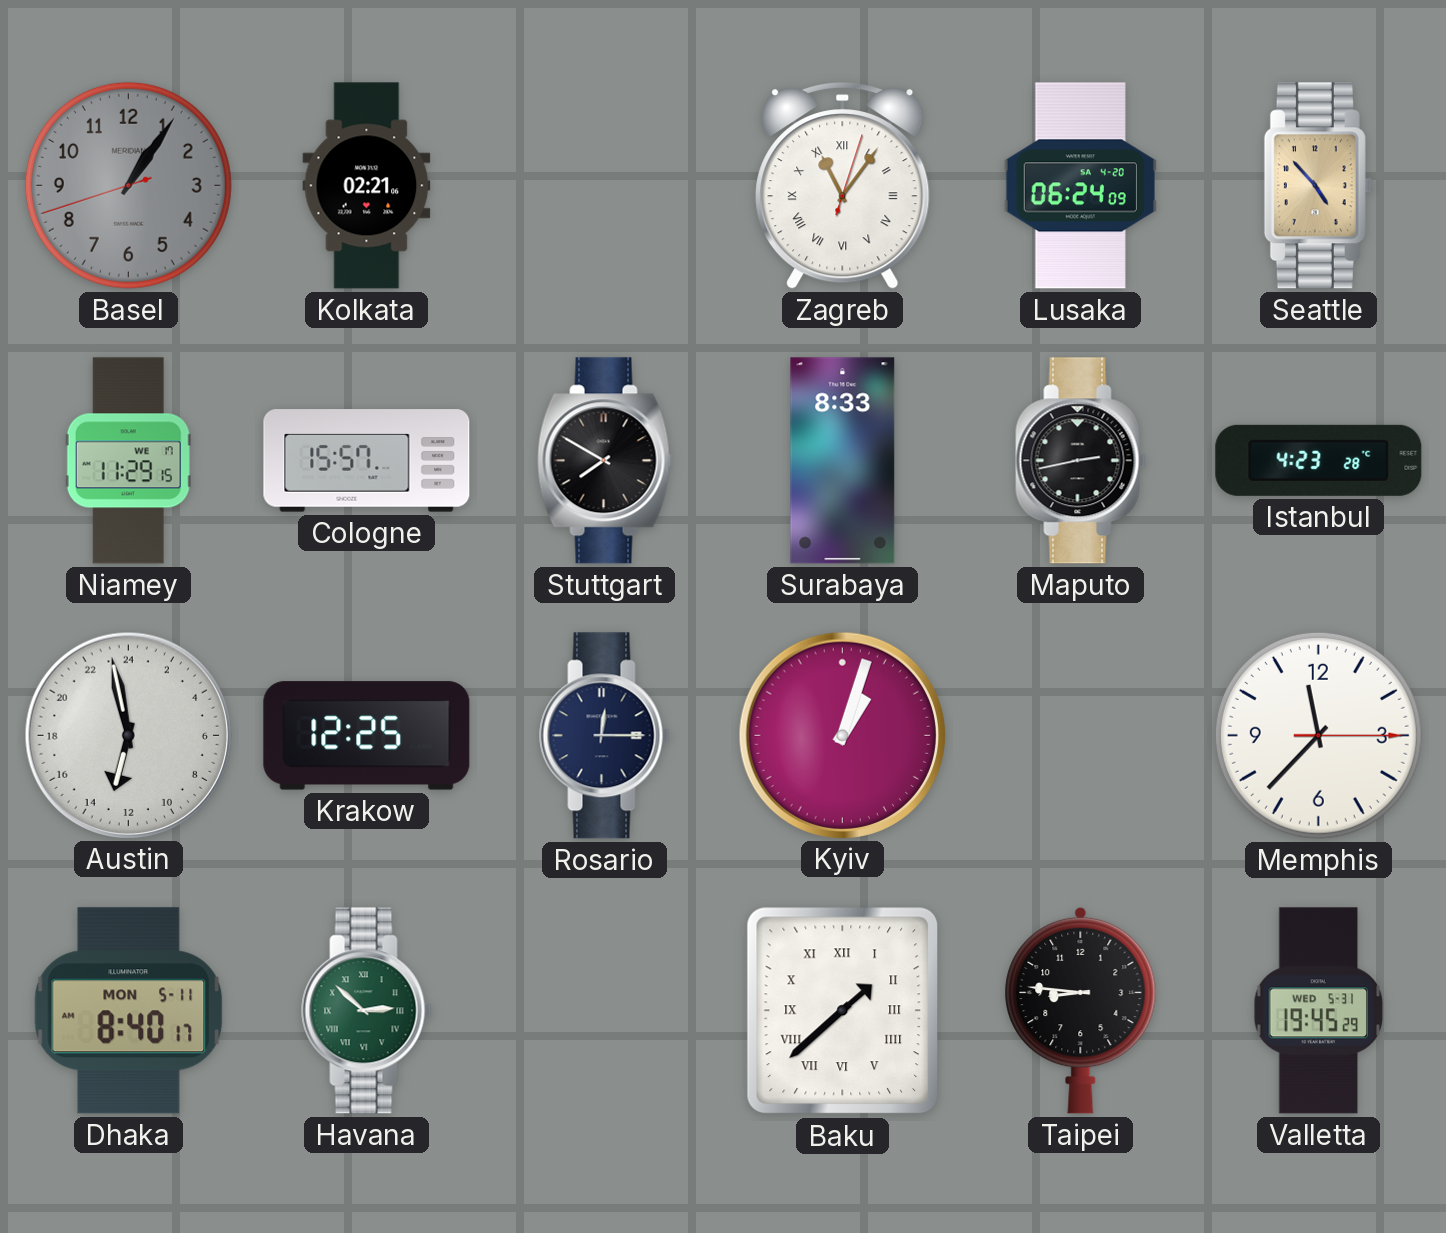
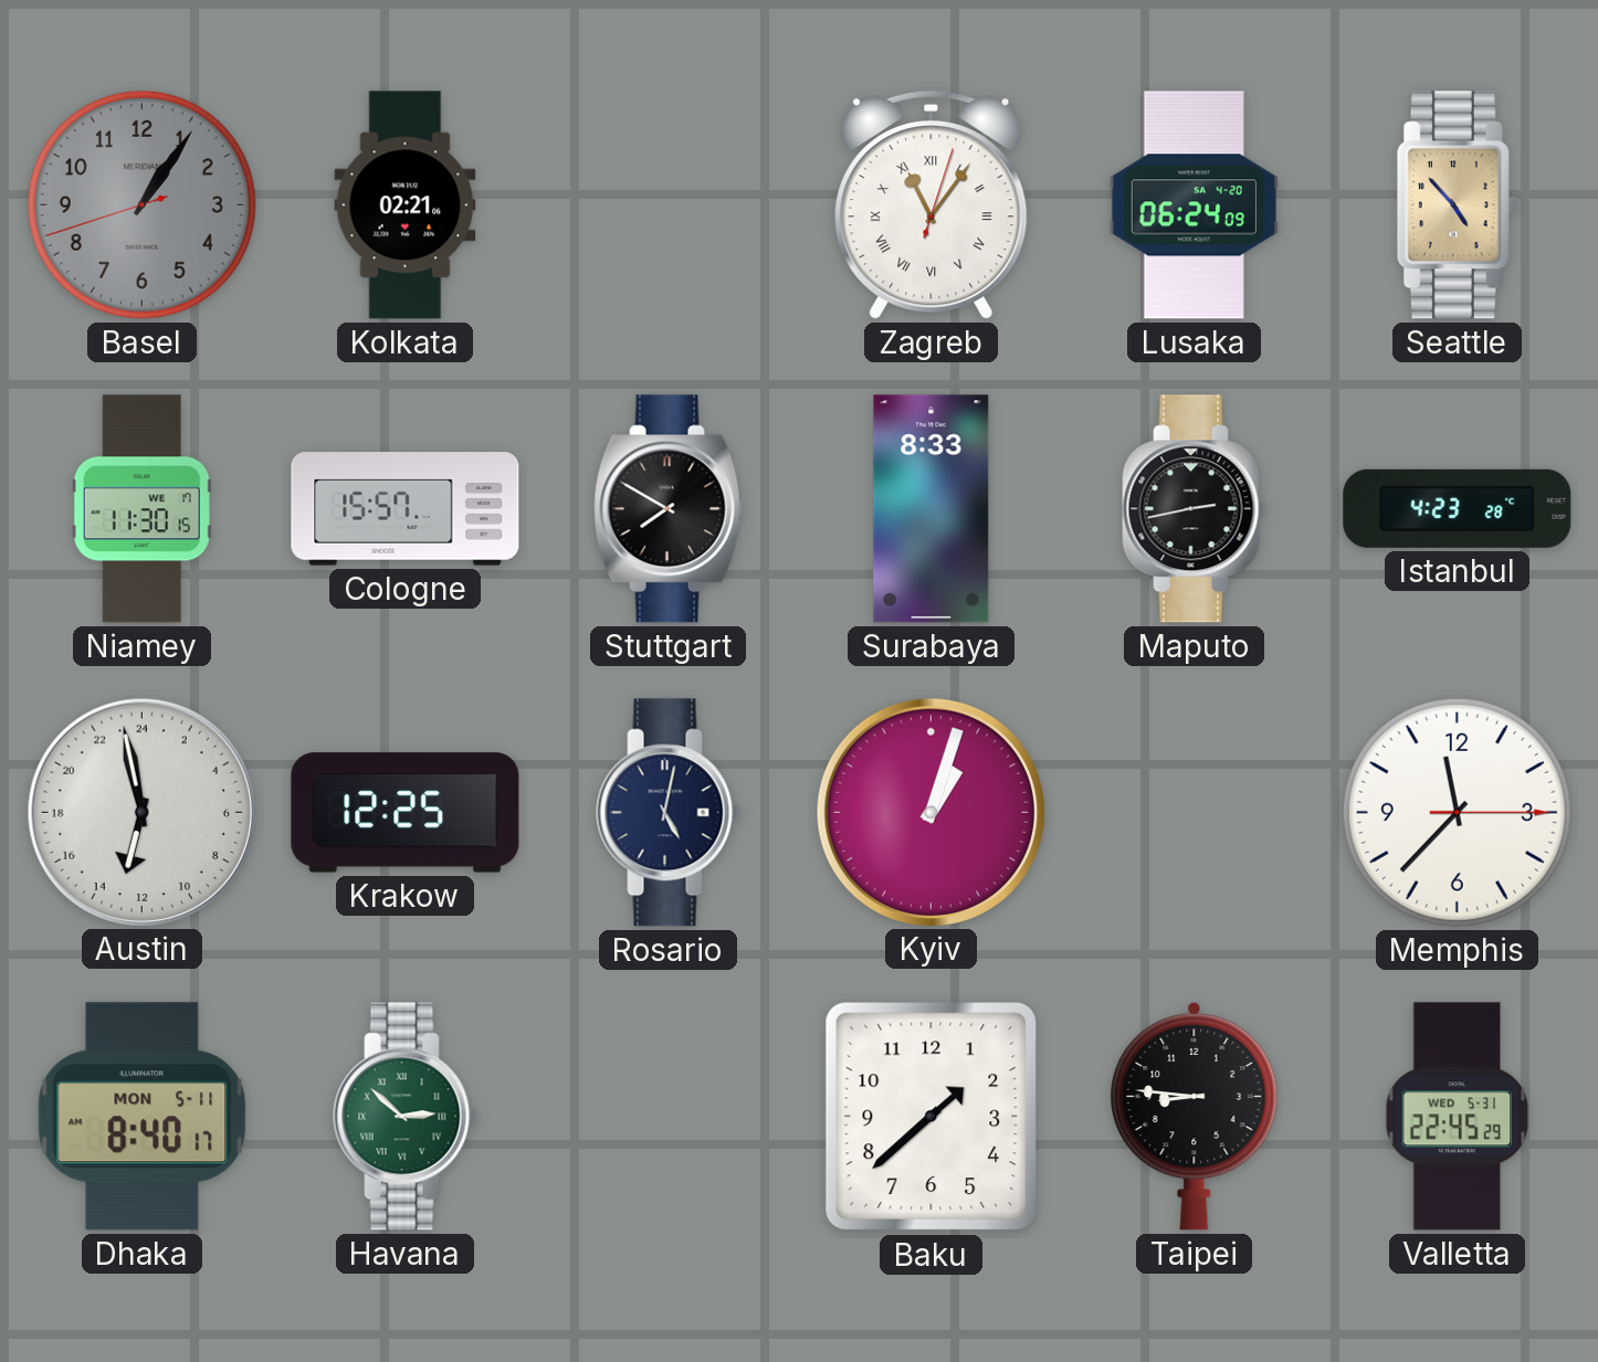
Niamey: 11:29 -> 11:30
Rosario: 12:15 -> 5:02
Baku numerals: Roman -> Arabic
Valletta: 19:45 -> 22:45
